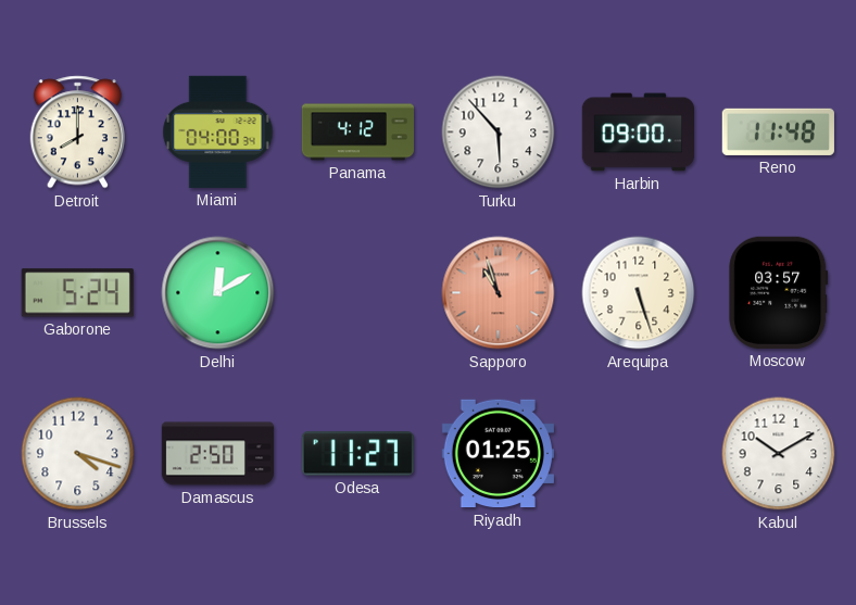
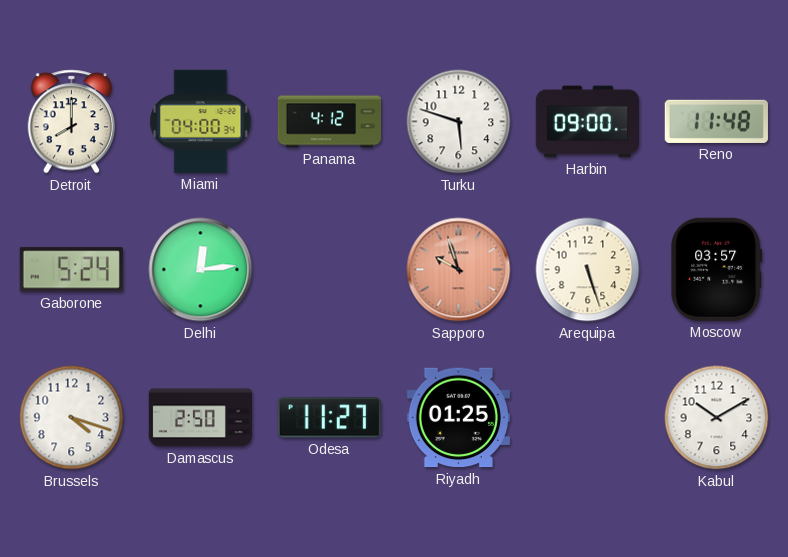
Turku: 5:53 -> 5:48
Delhi: 12:10 -> 12:14
Sapporo: 10:57 -> 9:57
